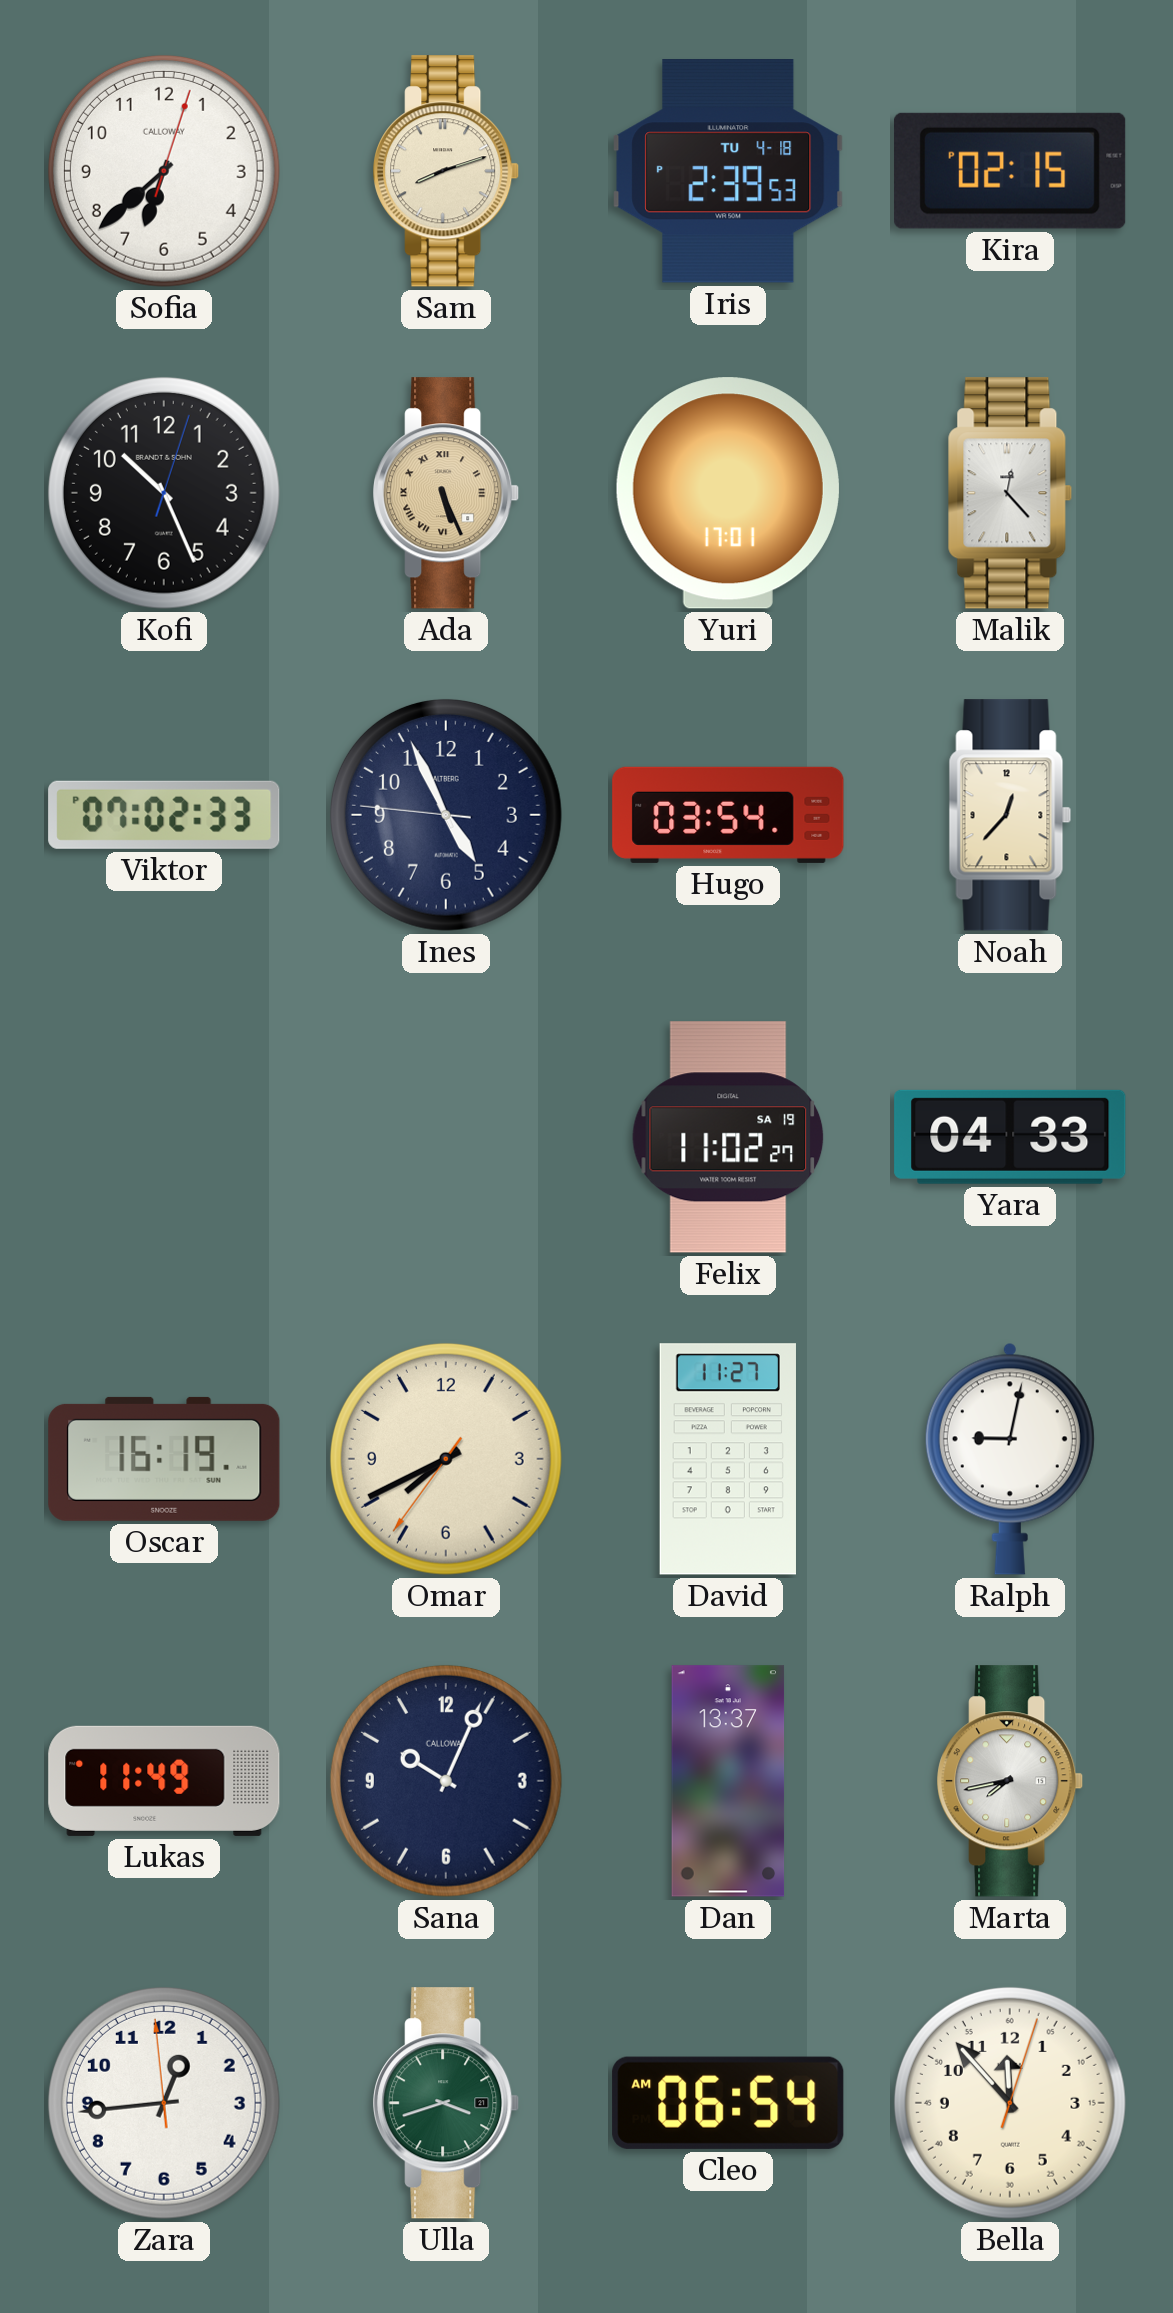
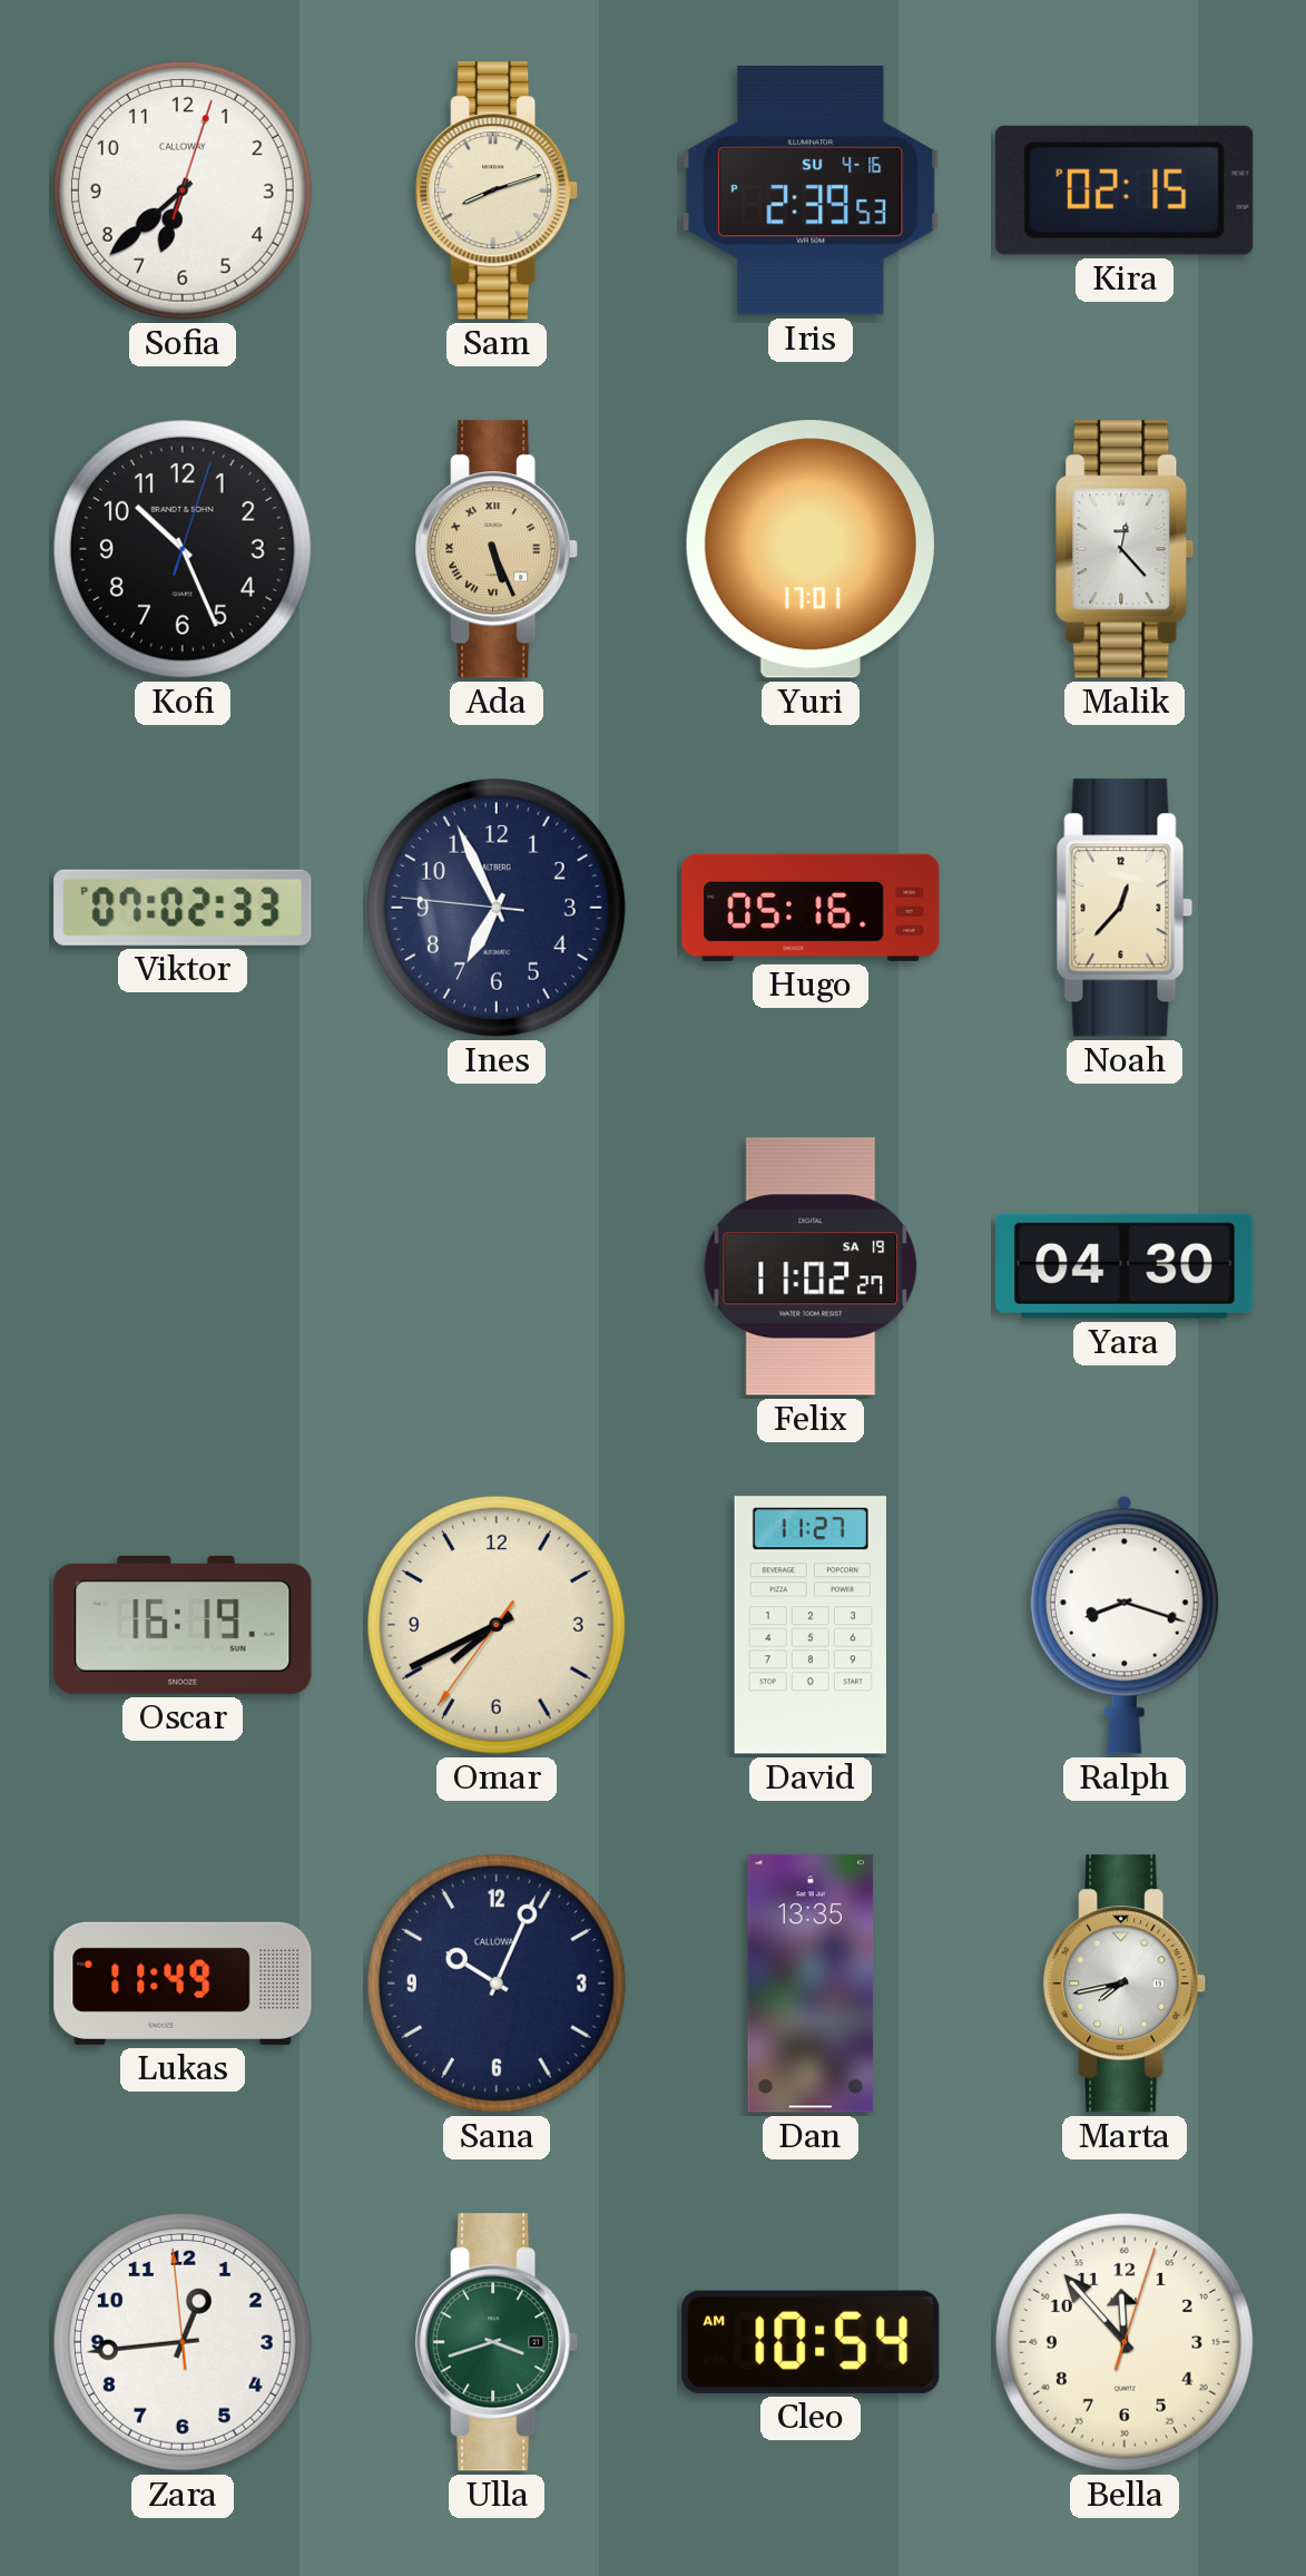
Iris date: TU 4-18 -> SU 4-16
Ines: 4:55 -> 6:55
Hugo: 03:54 -> 05:16
Yara: 04:33 -> 04:30
Ralph: 9:02 -> 8:18
Dan: 13:37 -> 13:35
Cleo: 06:54 -> 10:54
